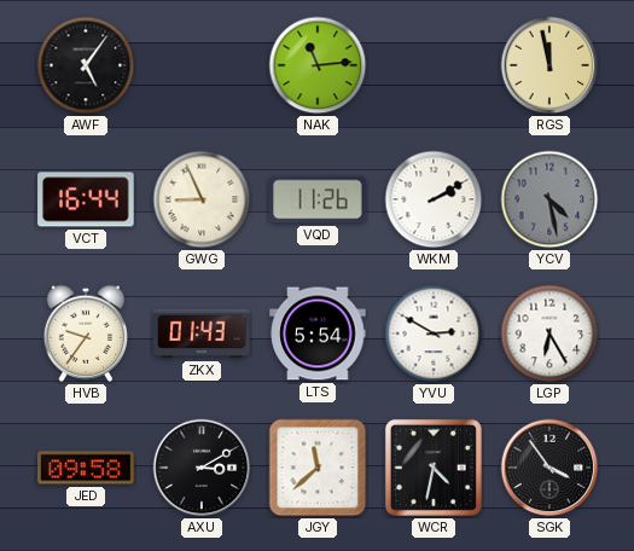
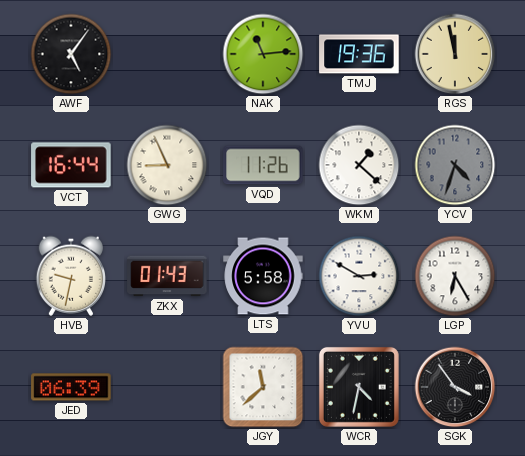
TMJ: none -> 19:36
WKM: 2:10 -> 1:22
YCV: 4:28 -> 4:33
HVB: 9:36 -> 9:32
LTS: 5:54 -> 5:58
JED: 09:58 -> 06:39
AXU: 3:10 -> none
